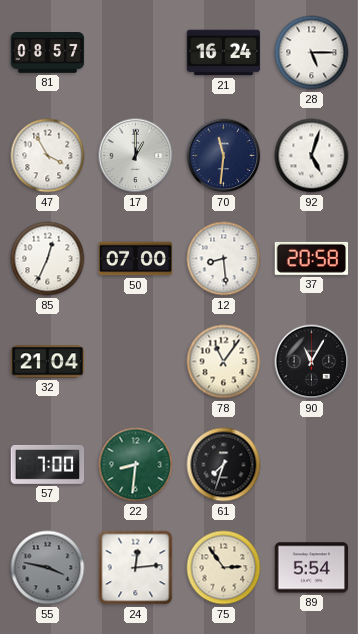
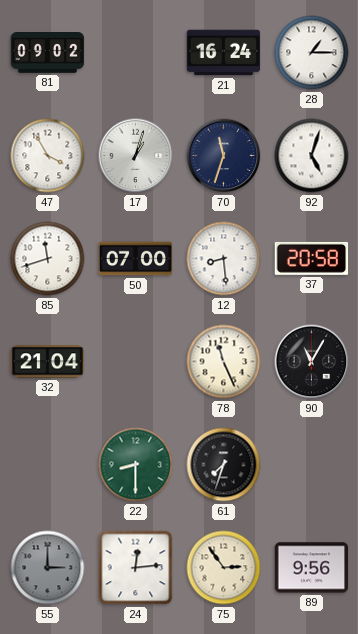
81: 08:57 -> 09:02
28: 5:15 -> 1:15
17: 1:00 -> 1:03
70: 11:31 -> 11:33
85: 12:34 -> 11:42
78: 11:06 -> 11:26
57: 7:00 -> none
22: 8:31 -> 8:30
55: 3:47 -> 3:00
89: 5:54 -> 9:56
